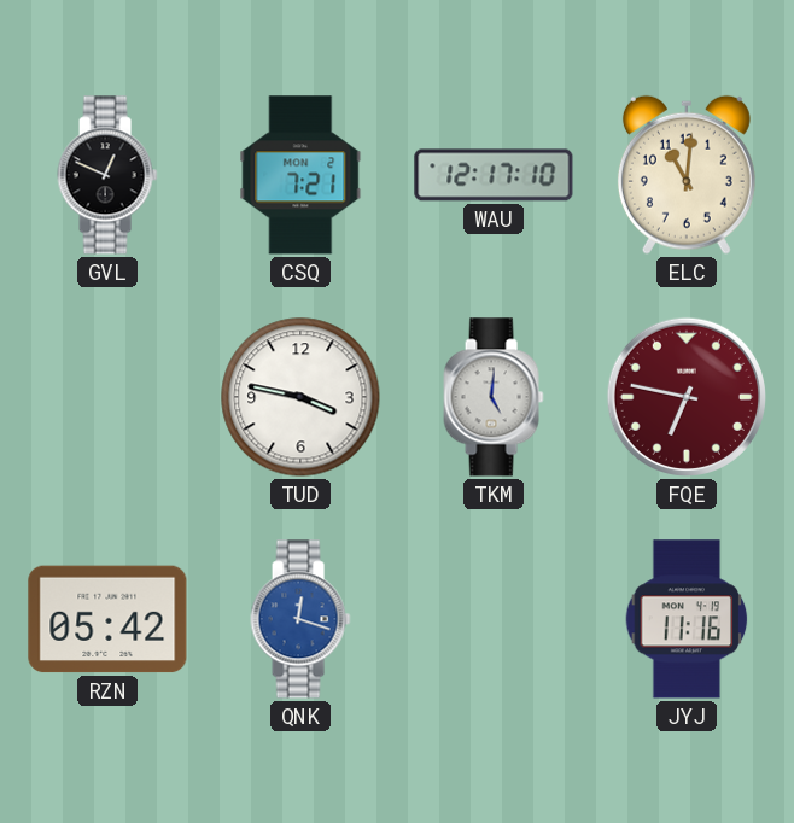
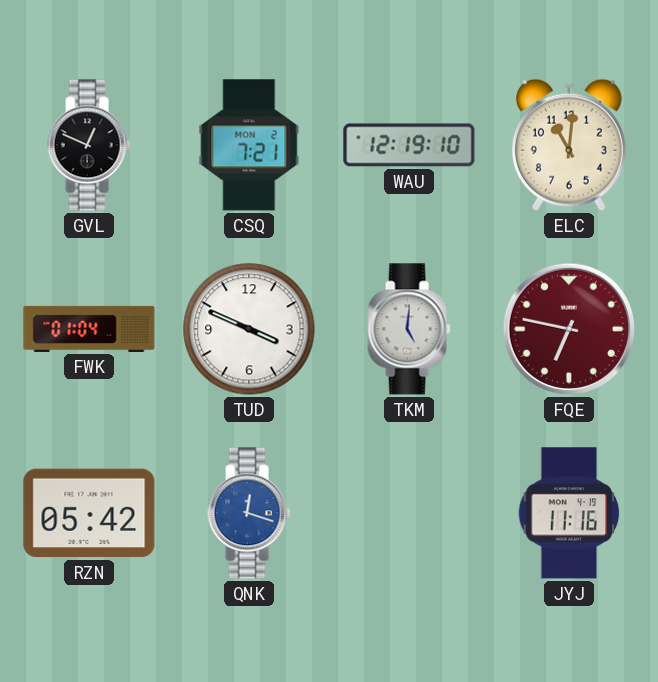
WAU: 12:17 -> 12:19
FWK: none -> 01:04
TUD: 3:47 -> 3:49
